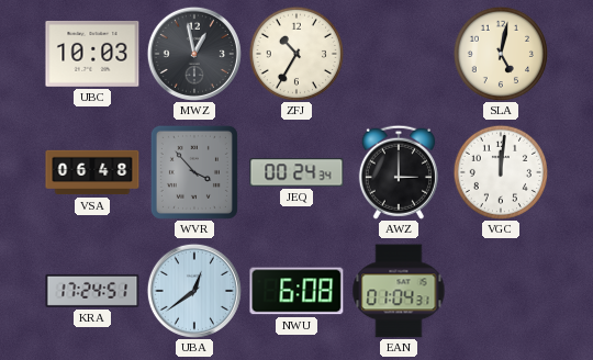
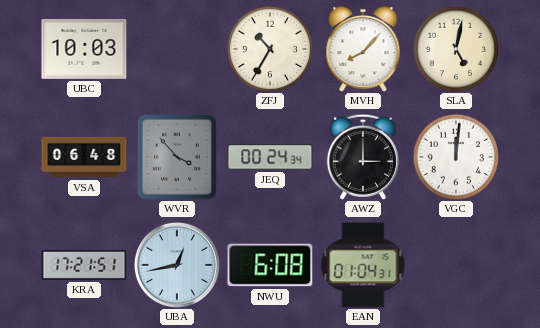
MWZ: 12:58 -> none
MVH: none -> 8:07
KRA: 17:24 -> 17:21
UBA: 12:39 -> 12:43
